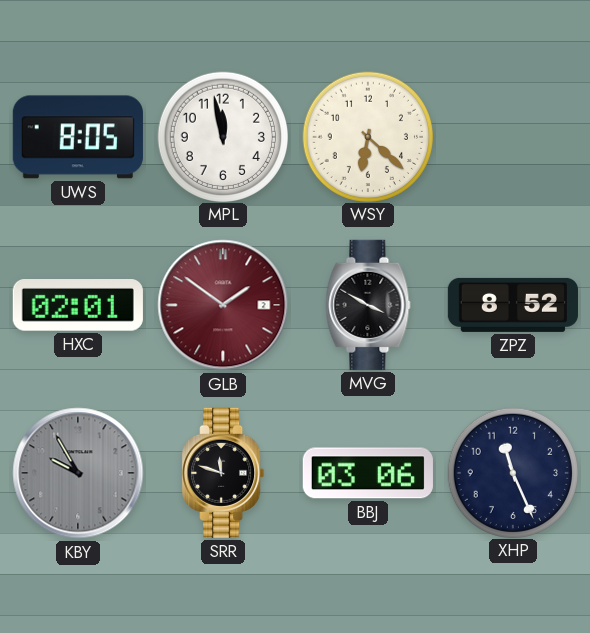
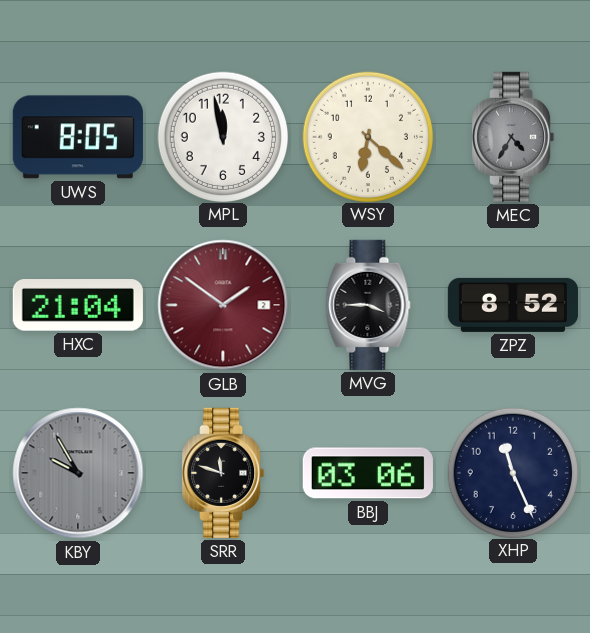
MEC: none -> 4:35
HXC: 02:01 -> 21:04
MVG: 3:50 -> 3:45
